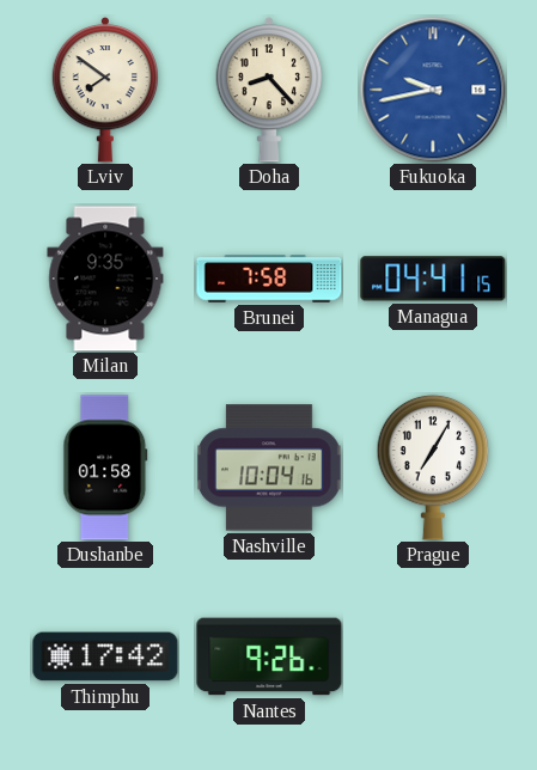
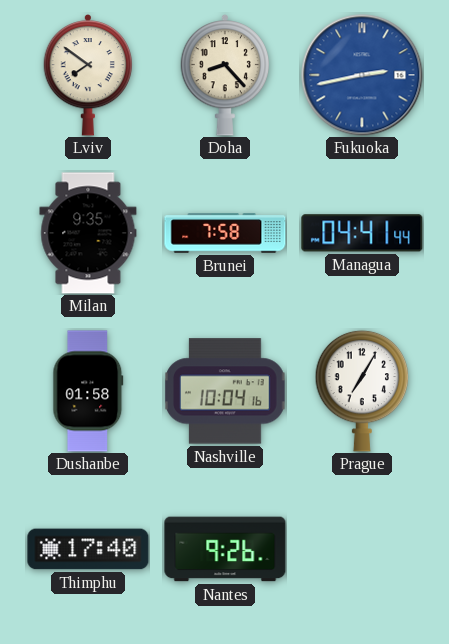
Fukuoka: 9:43 -> 2:43
Managua: 04:41:15 -> 04:41:44
Thimphu: 17:42 -> 17:40
